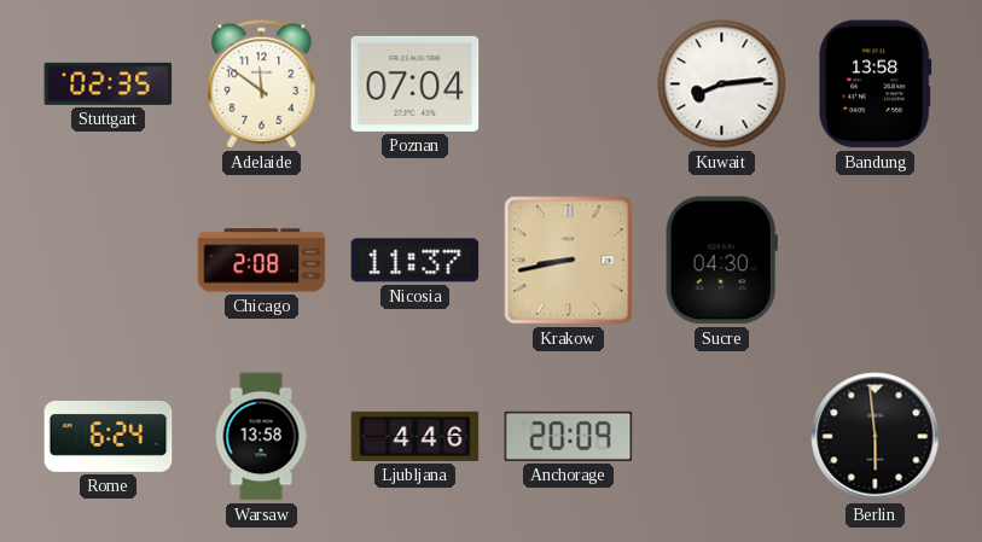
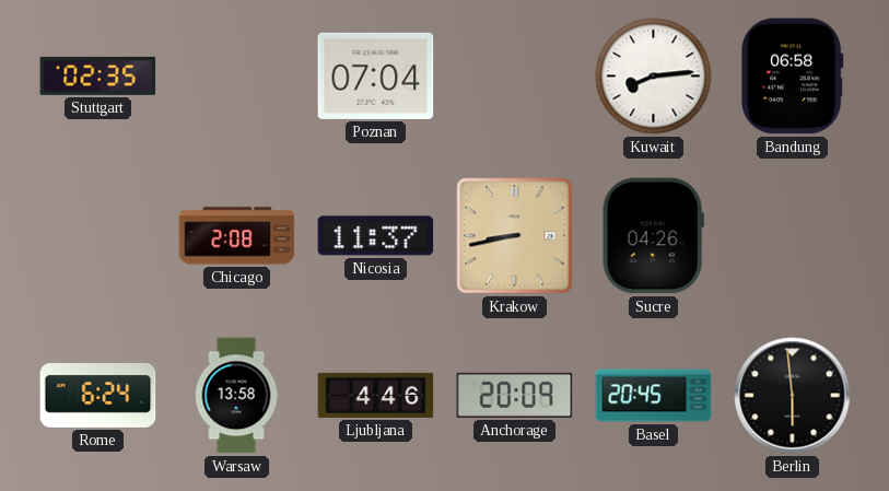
Adelaide: 11:51 -> none
Bandung: 13:58 -> 06:58
Sucre: 04:30 -> 04:26
Basel: none -> 20:45
